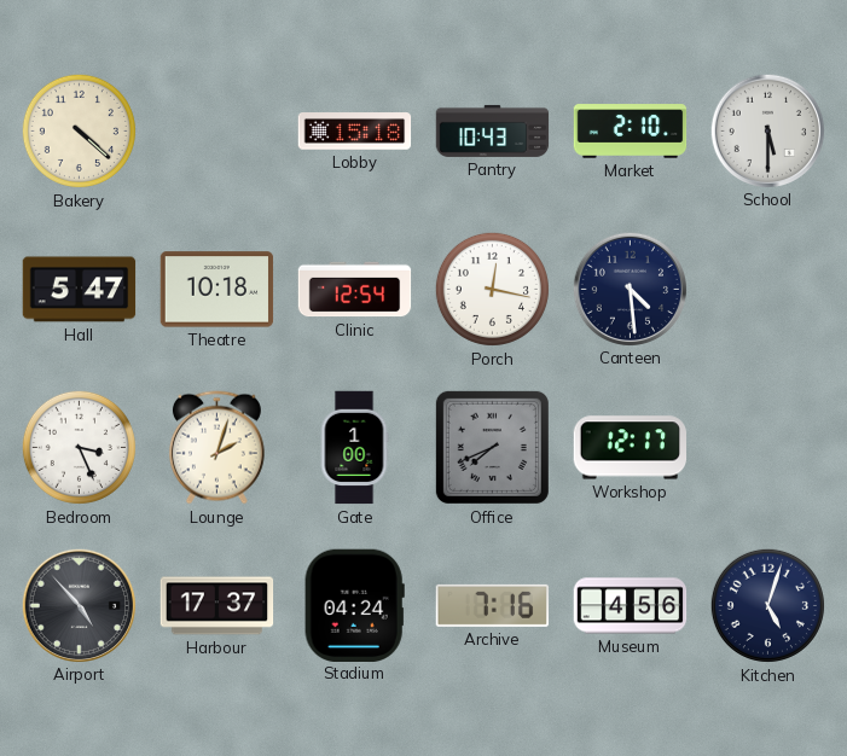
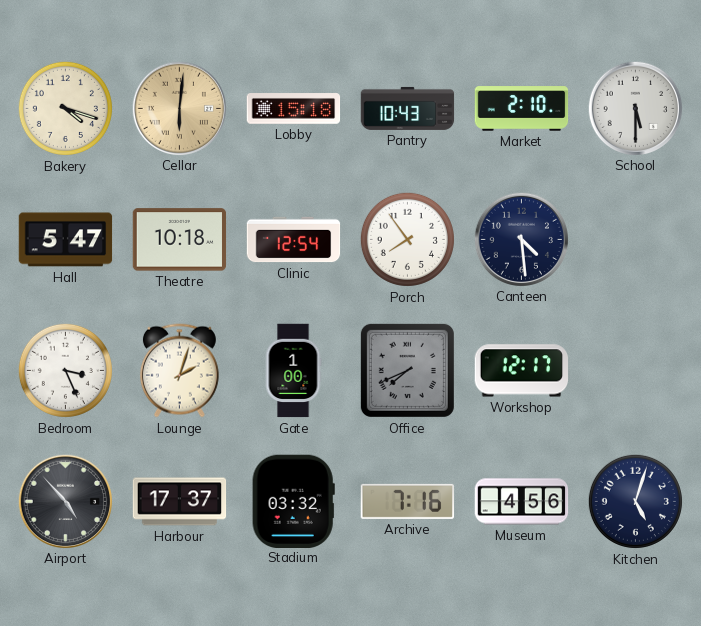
Bakery: 4:22 -> 4:18
Cellar: none -> 6:01
Porch: 12:17 -> 7:54
Stadium: 04:24 -> 03:32
